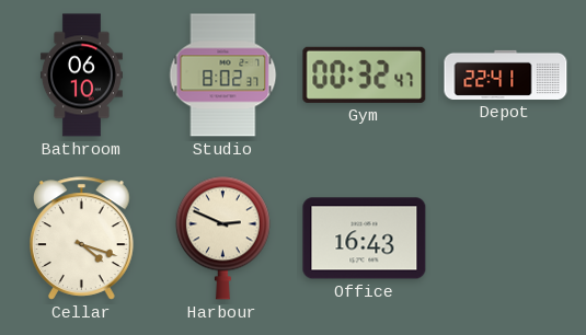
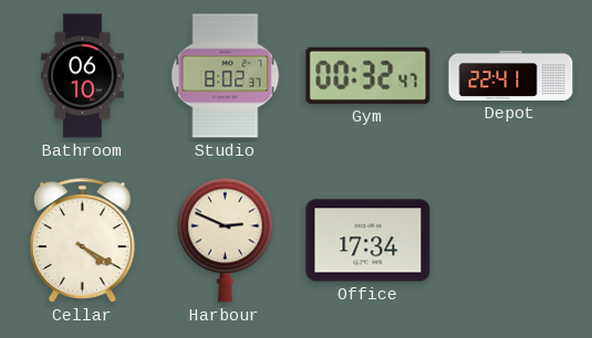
Cellar: 4:18 -> 4:20
Office: 16:43 -> 17:34
